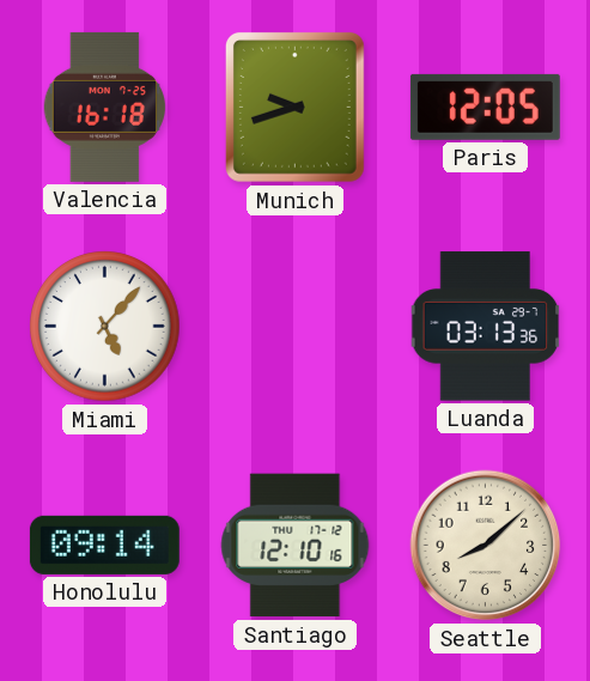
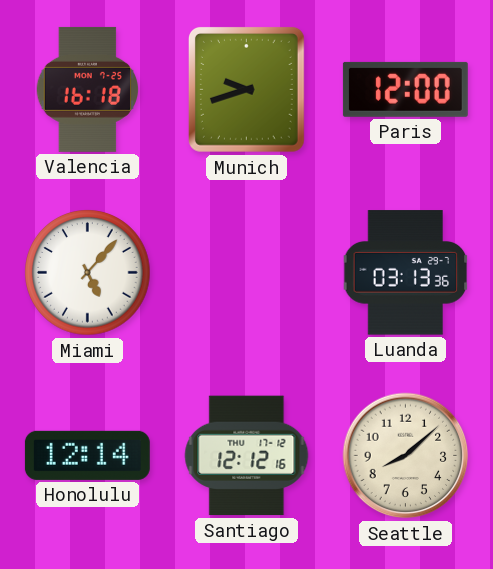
Paris: 12:05 -> 12:00
Honolulu: 09:14 -> 12:14
Santiago: 12:10 -> 12:12
